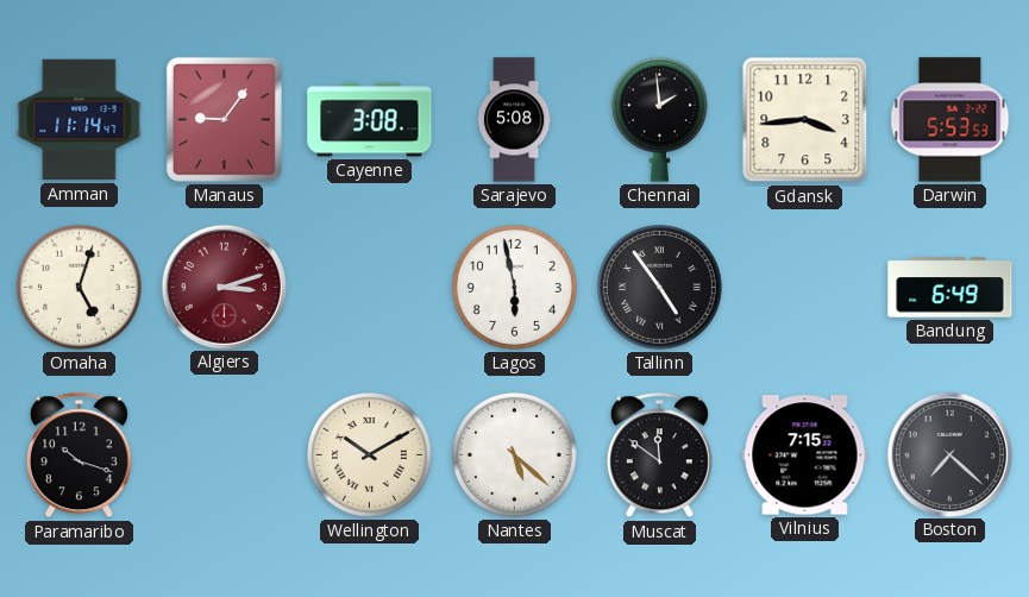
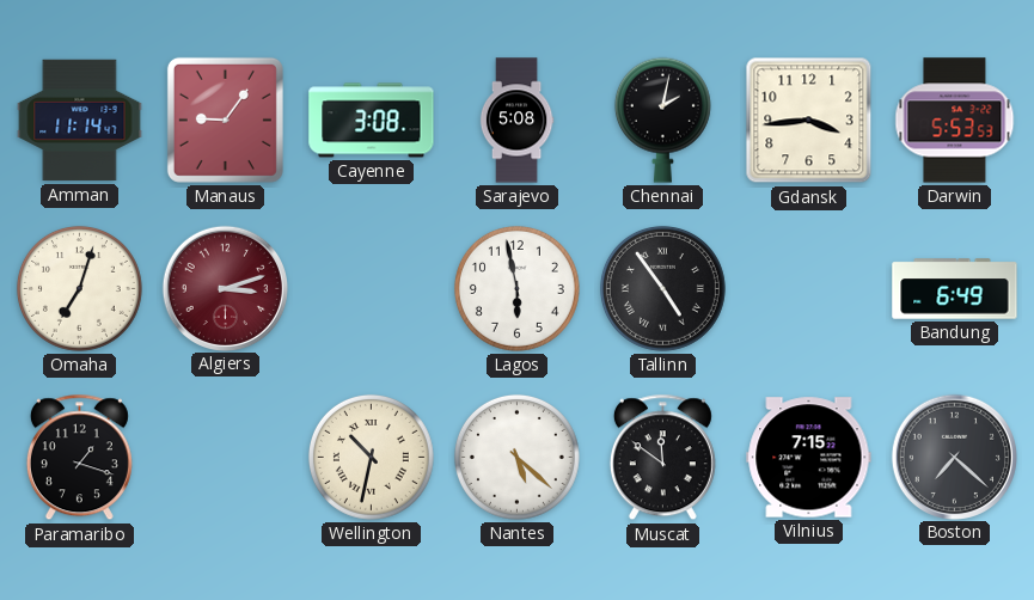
Chennai: 1:59 -> 2:02
Omaha: 5:03 -> 7:03
Paramaribo: 10:18 -> 1:18
Wellington: 10:10 -> 10:32
